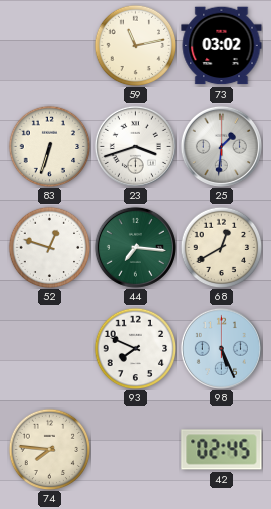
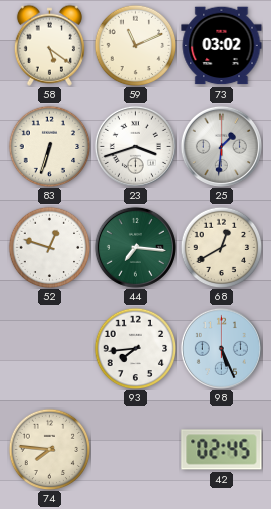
58: none -> 5:21
59: 11:13 -> 11:11
93: 7:49 -> 7:44
